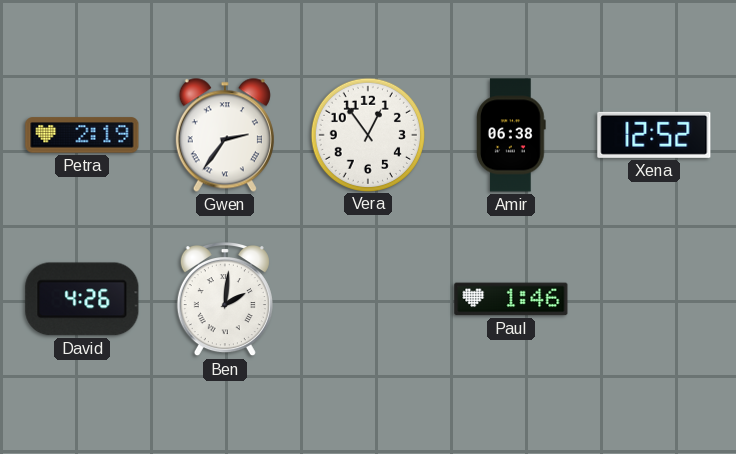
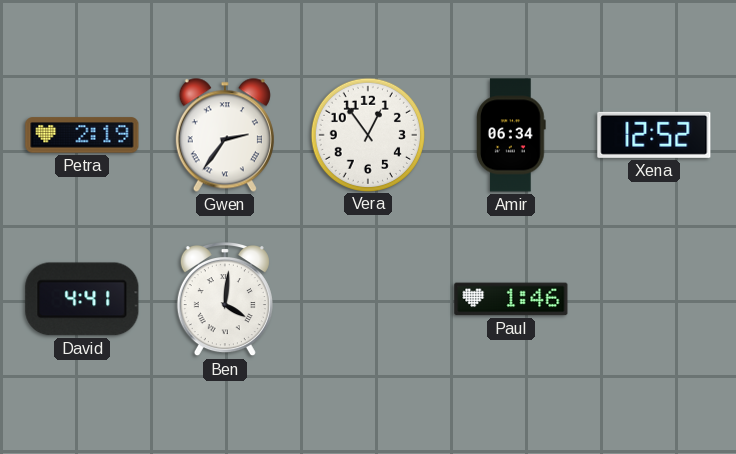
Amir: 06:38 -> 06:34
David: 4:26 -> 4:41
Ben: 2:01 -> 4:01
